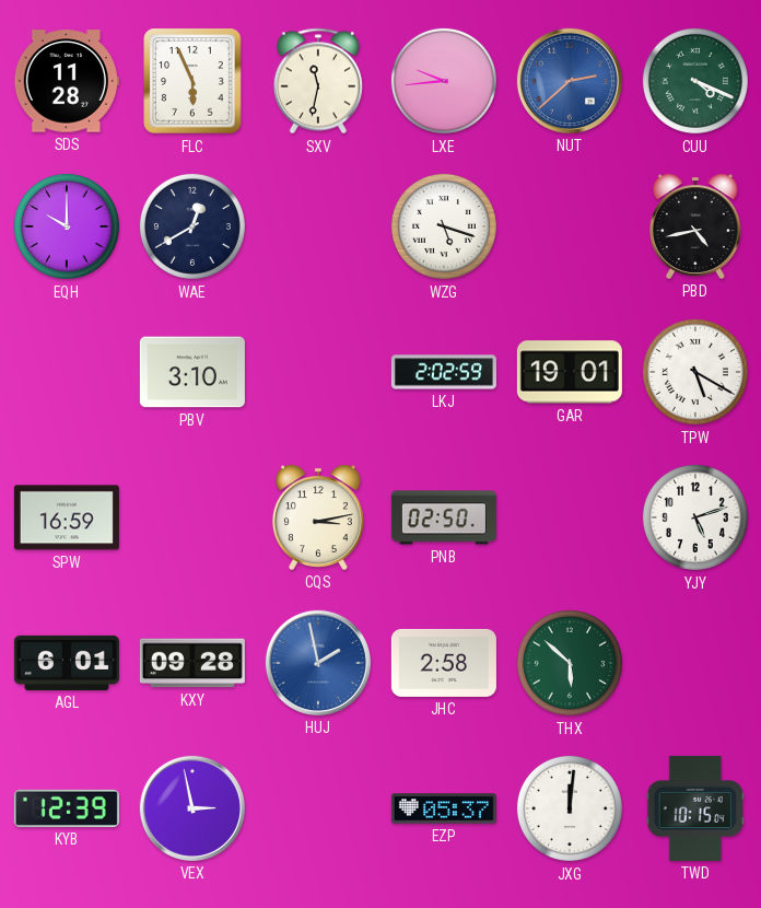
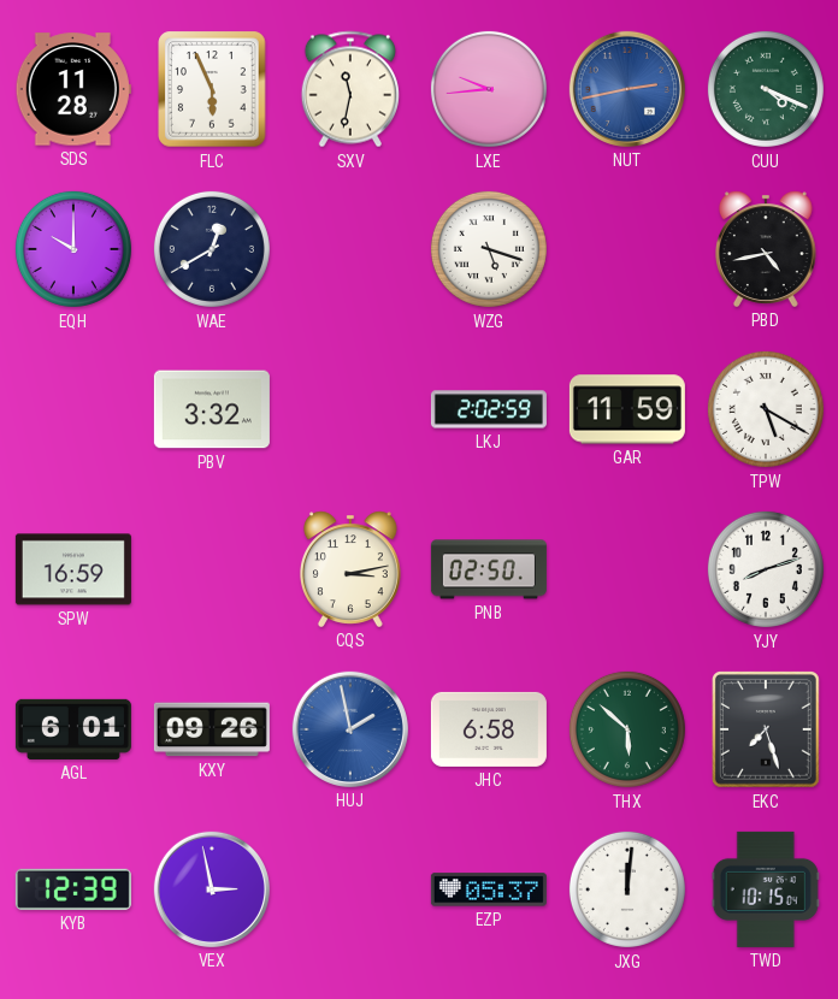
NUT: 2:38 -> 2:43
PBV: 3:10 -> 3:32
GAR: 19:01 -> 11:59
YJY: 5:12 -> 8:12
KXY: 09:28 -> 09:26
JHC: 2:58 -> 6:58
EKC: none -> 7:27
